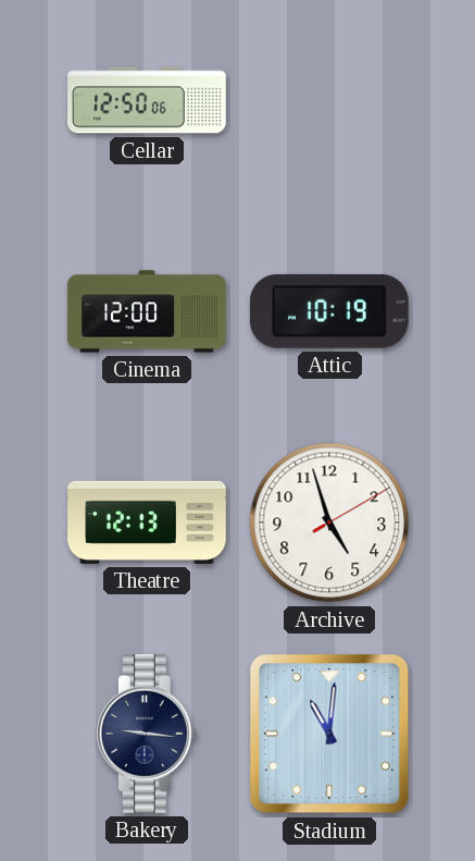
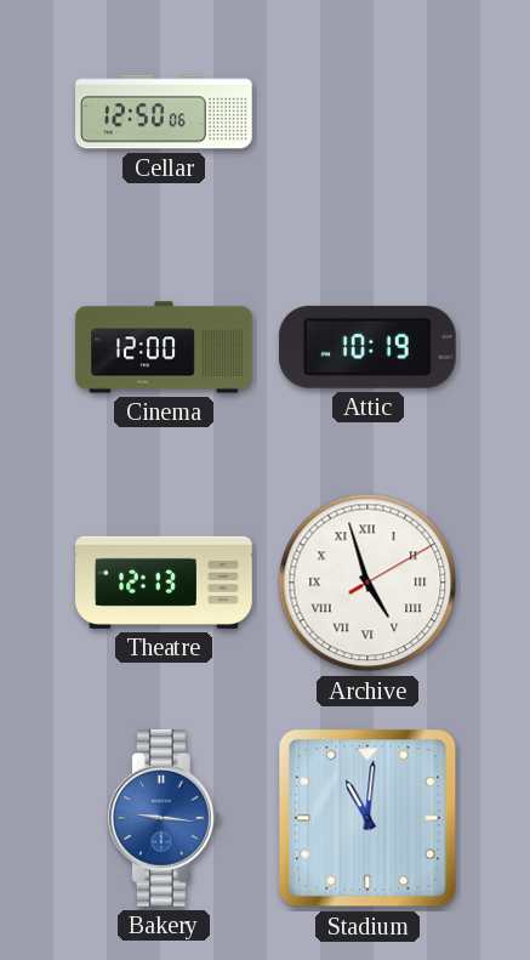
Archive numerals: Arabic -> Roman
Bakery dial: navy -> blue
